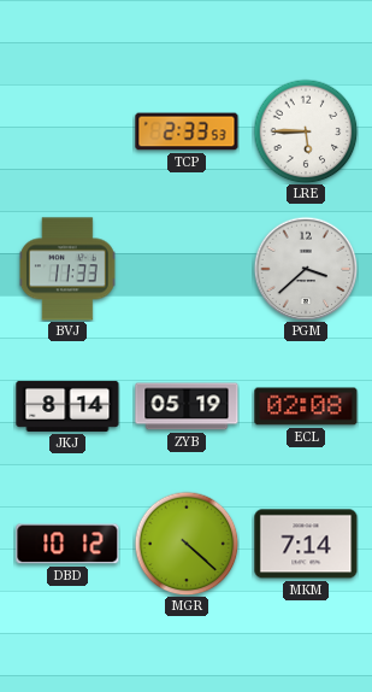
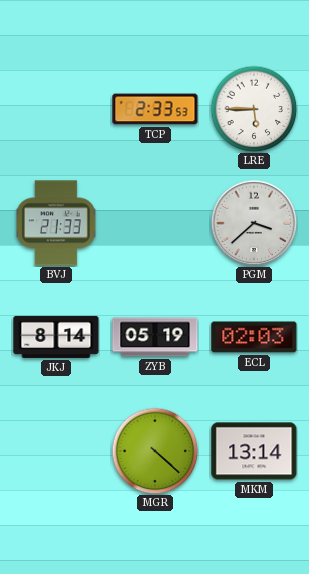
BVJ: 11:33 -> 21:33
ECL: 02:08 -> 02:03
DBD: 10:12 -> none
MKM: 7:14 -> 13:14
